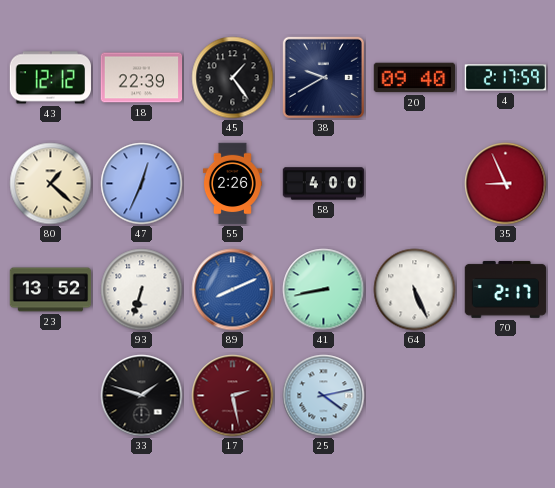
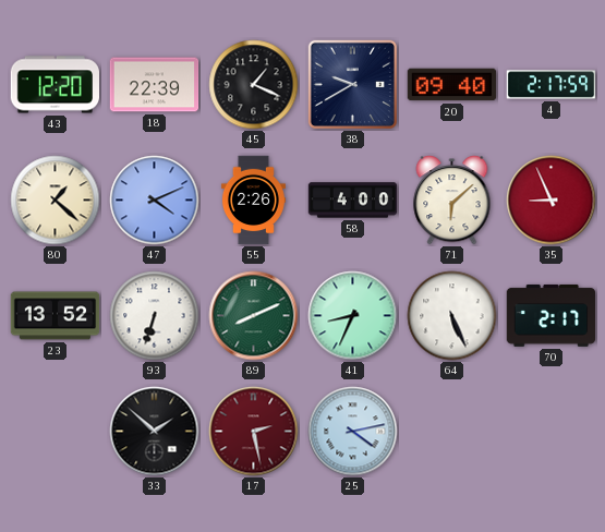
43: 12:12 -> 12:20
45: 1:24 -> 1:19
47: 12:34 -> 4:11
71: none -> 6:08
89 dial: blue -> green
41: 8:43 -> 8:34
33: 1:48 -> 1:52
